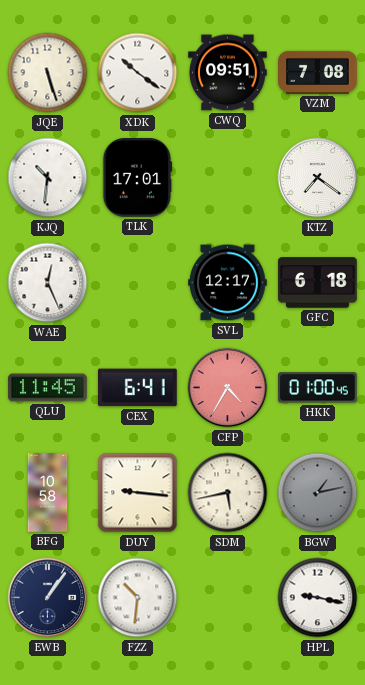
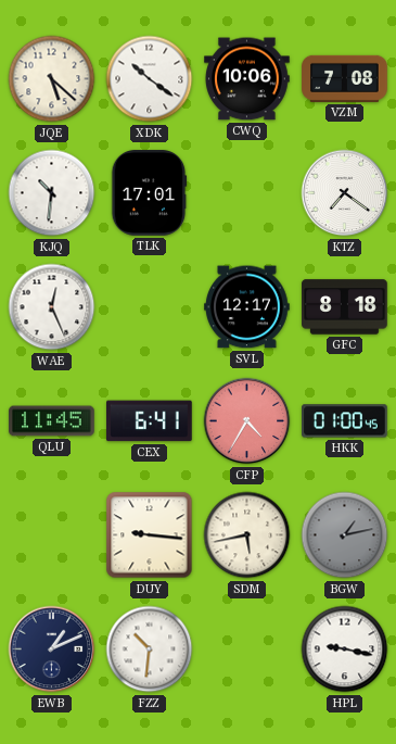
JQE: 5:27 -> 5:22
CWQ: 09:51 -> 10:06
GFC: 6:18 -> 8:18
BFG: 10:58 -> none
EWB: 1:06 -> 1:11
